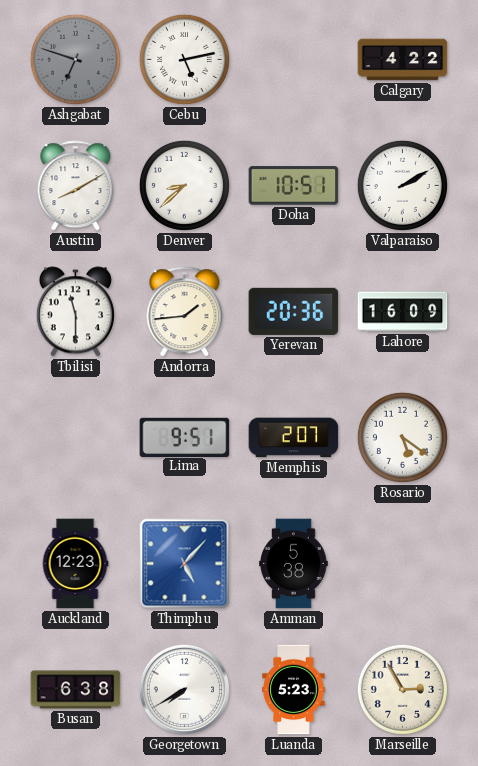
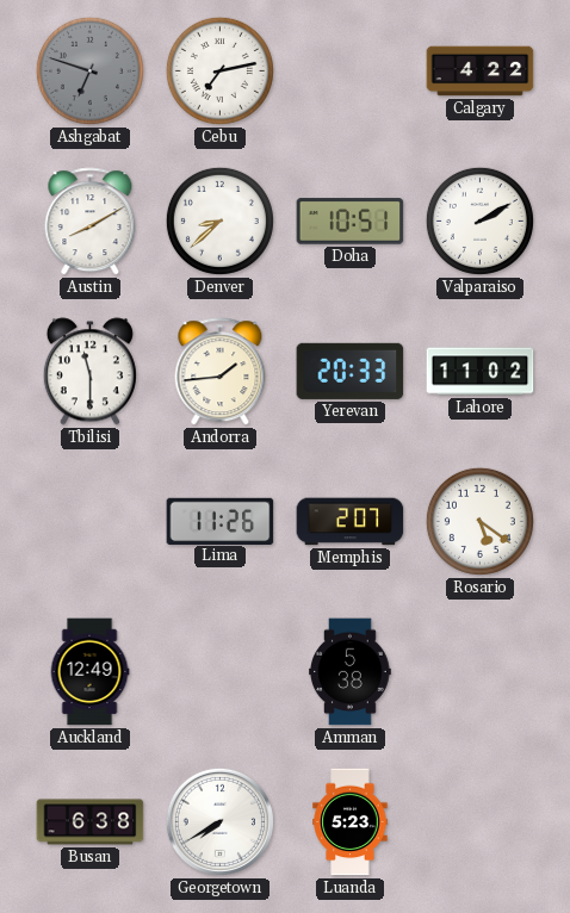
Cebu: 5:13 -> 7:13
Yerevan: 20:36 -> 20:33
Lahore: 16:09 -> 11:02
Lima: 9:51 -> 11:26
Auckland: 12:23 -> 12:49
Thimphu: 5:07 -> none
Marseille: 2:55 -> none
